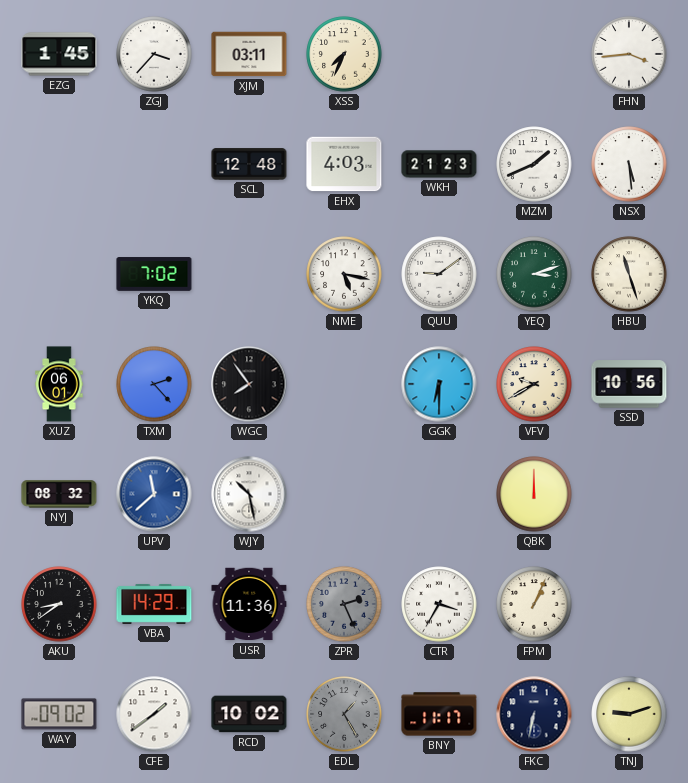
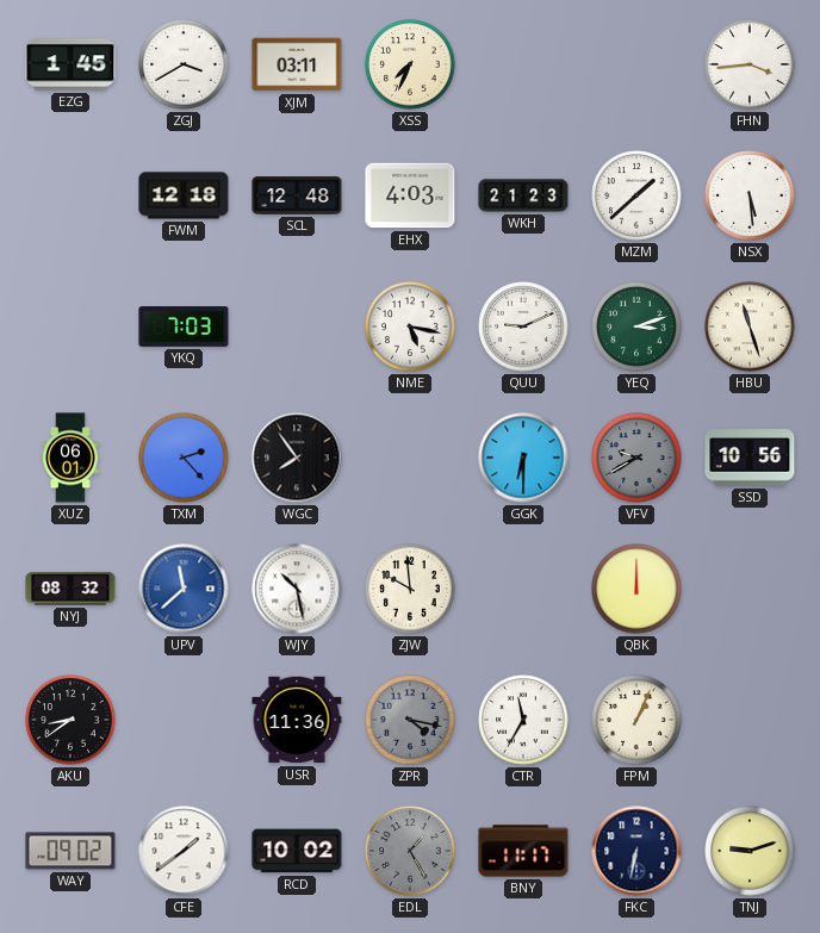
ZGJ: 3:37 -> 3:40
FWM: none -> 12:18
MZM: 1:41 -> 1:38
YKQ: 7:02 -> 7:03
QUU: 9:09 -> 9:11
VFV dial: cream -> grey
ZJW: none -> 9:59
VBA: 14:29 -> none
ZPR: 2:26 -> 4:17
CTR: 3:35 -> 11:35
